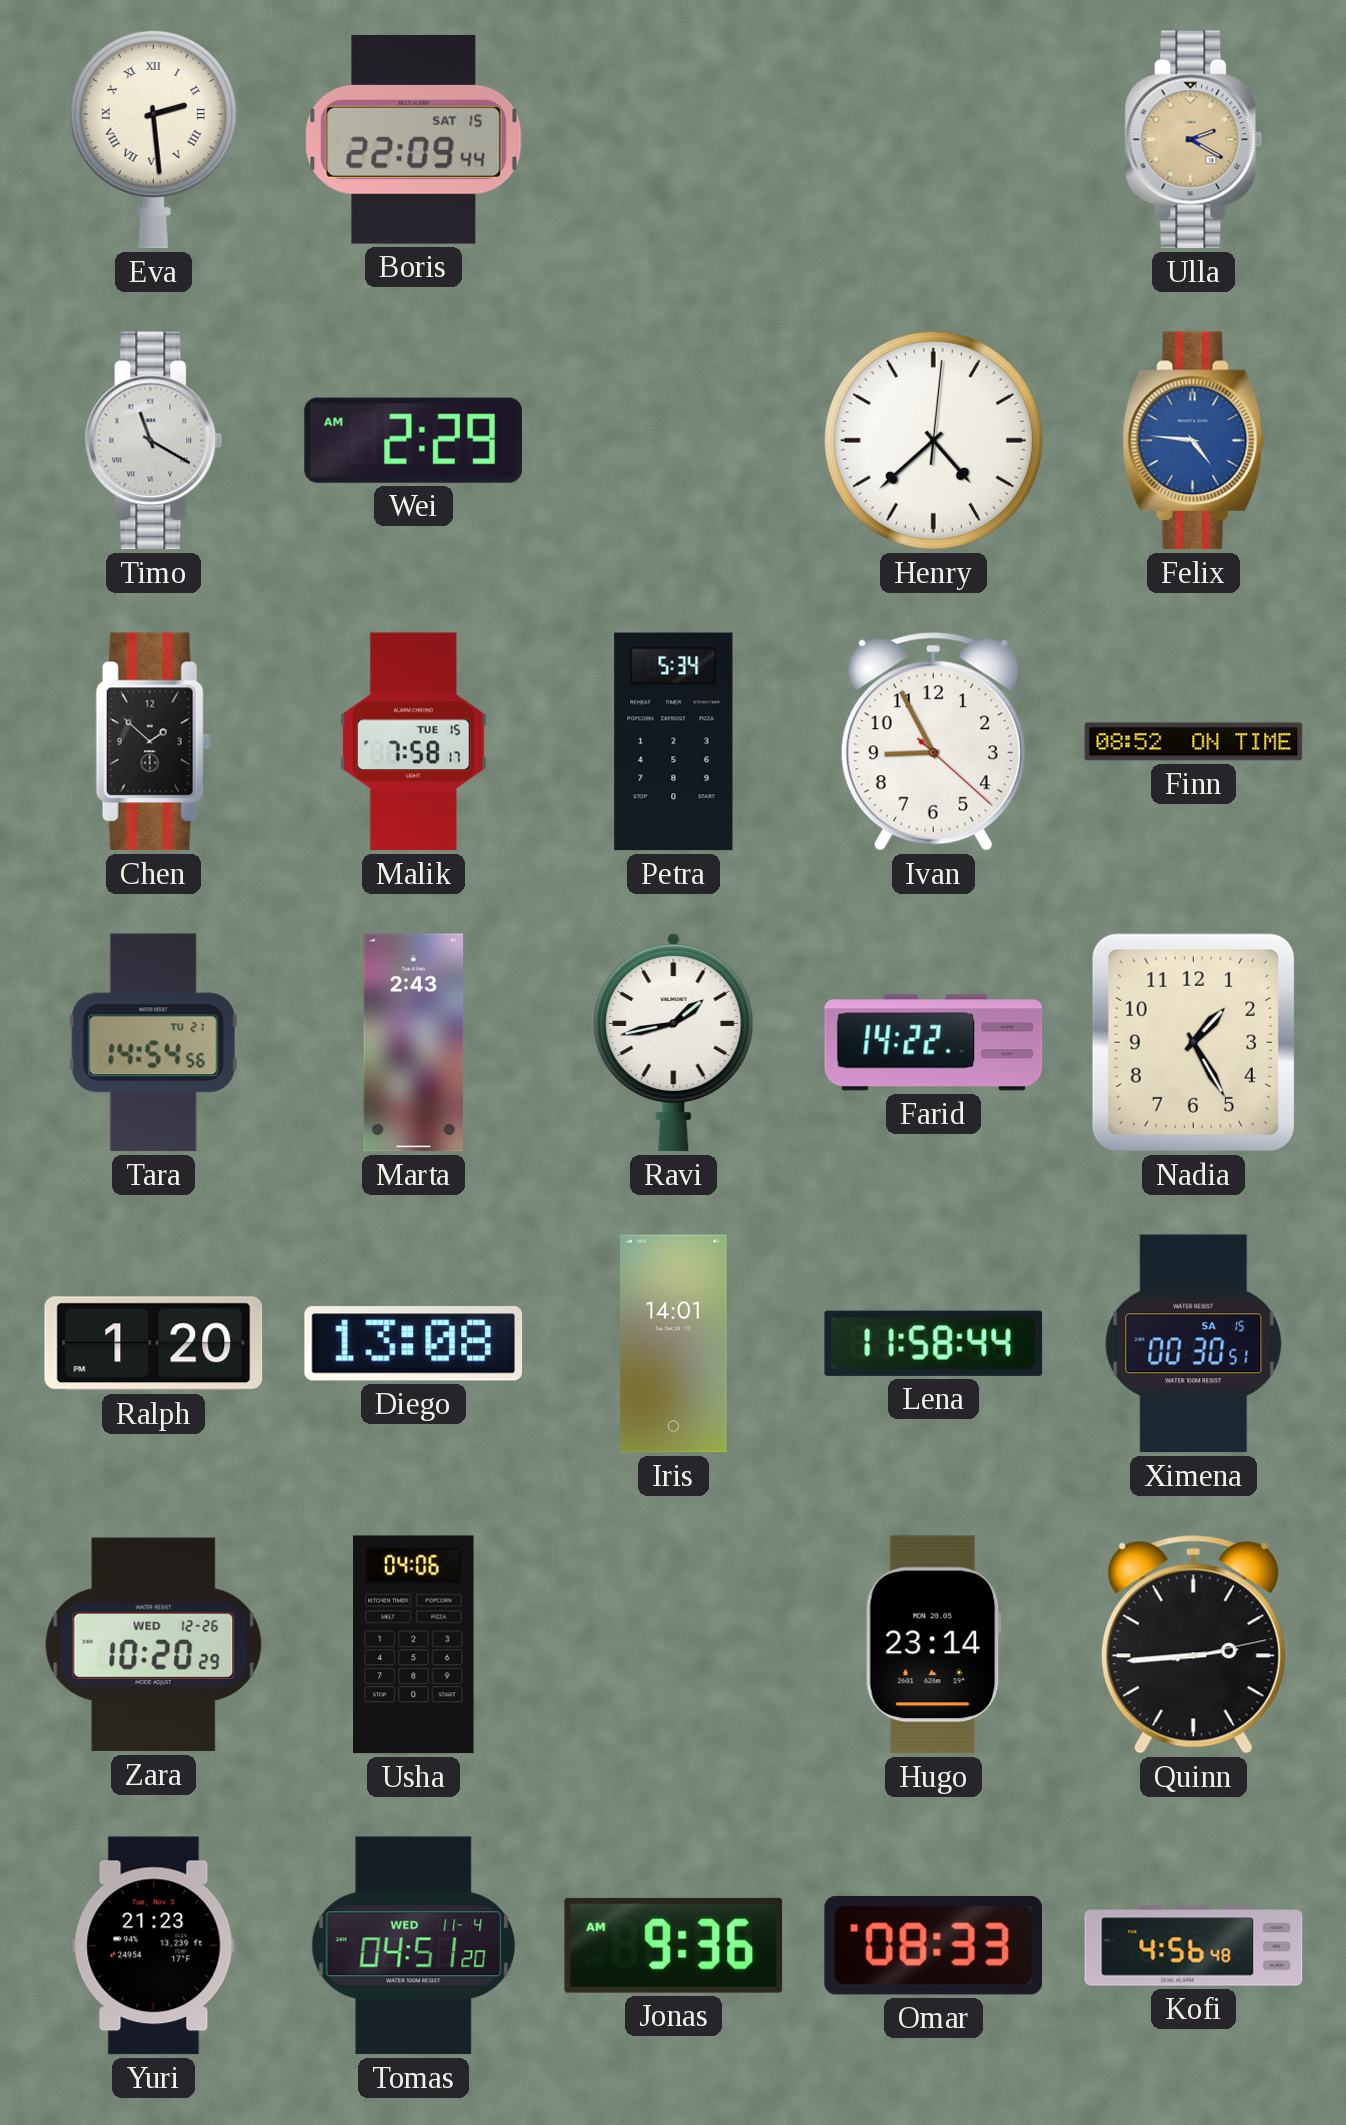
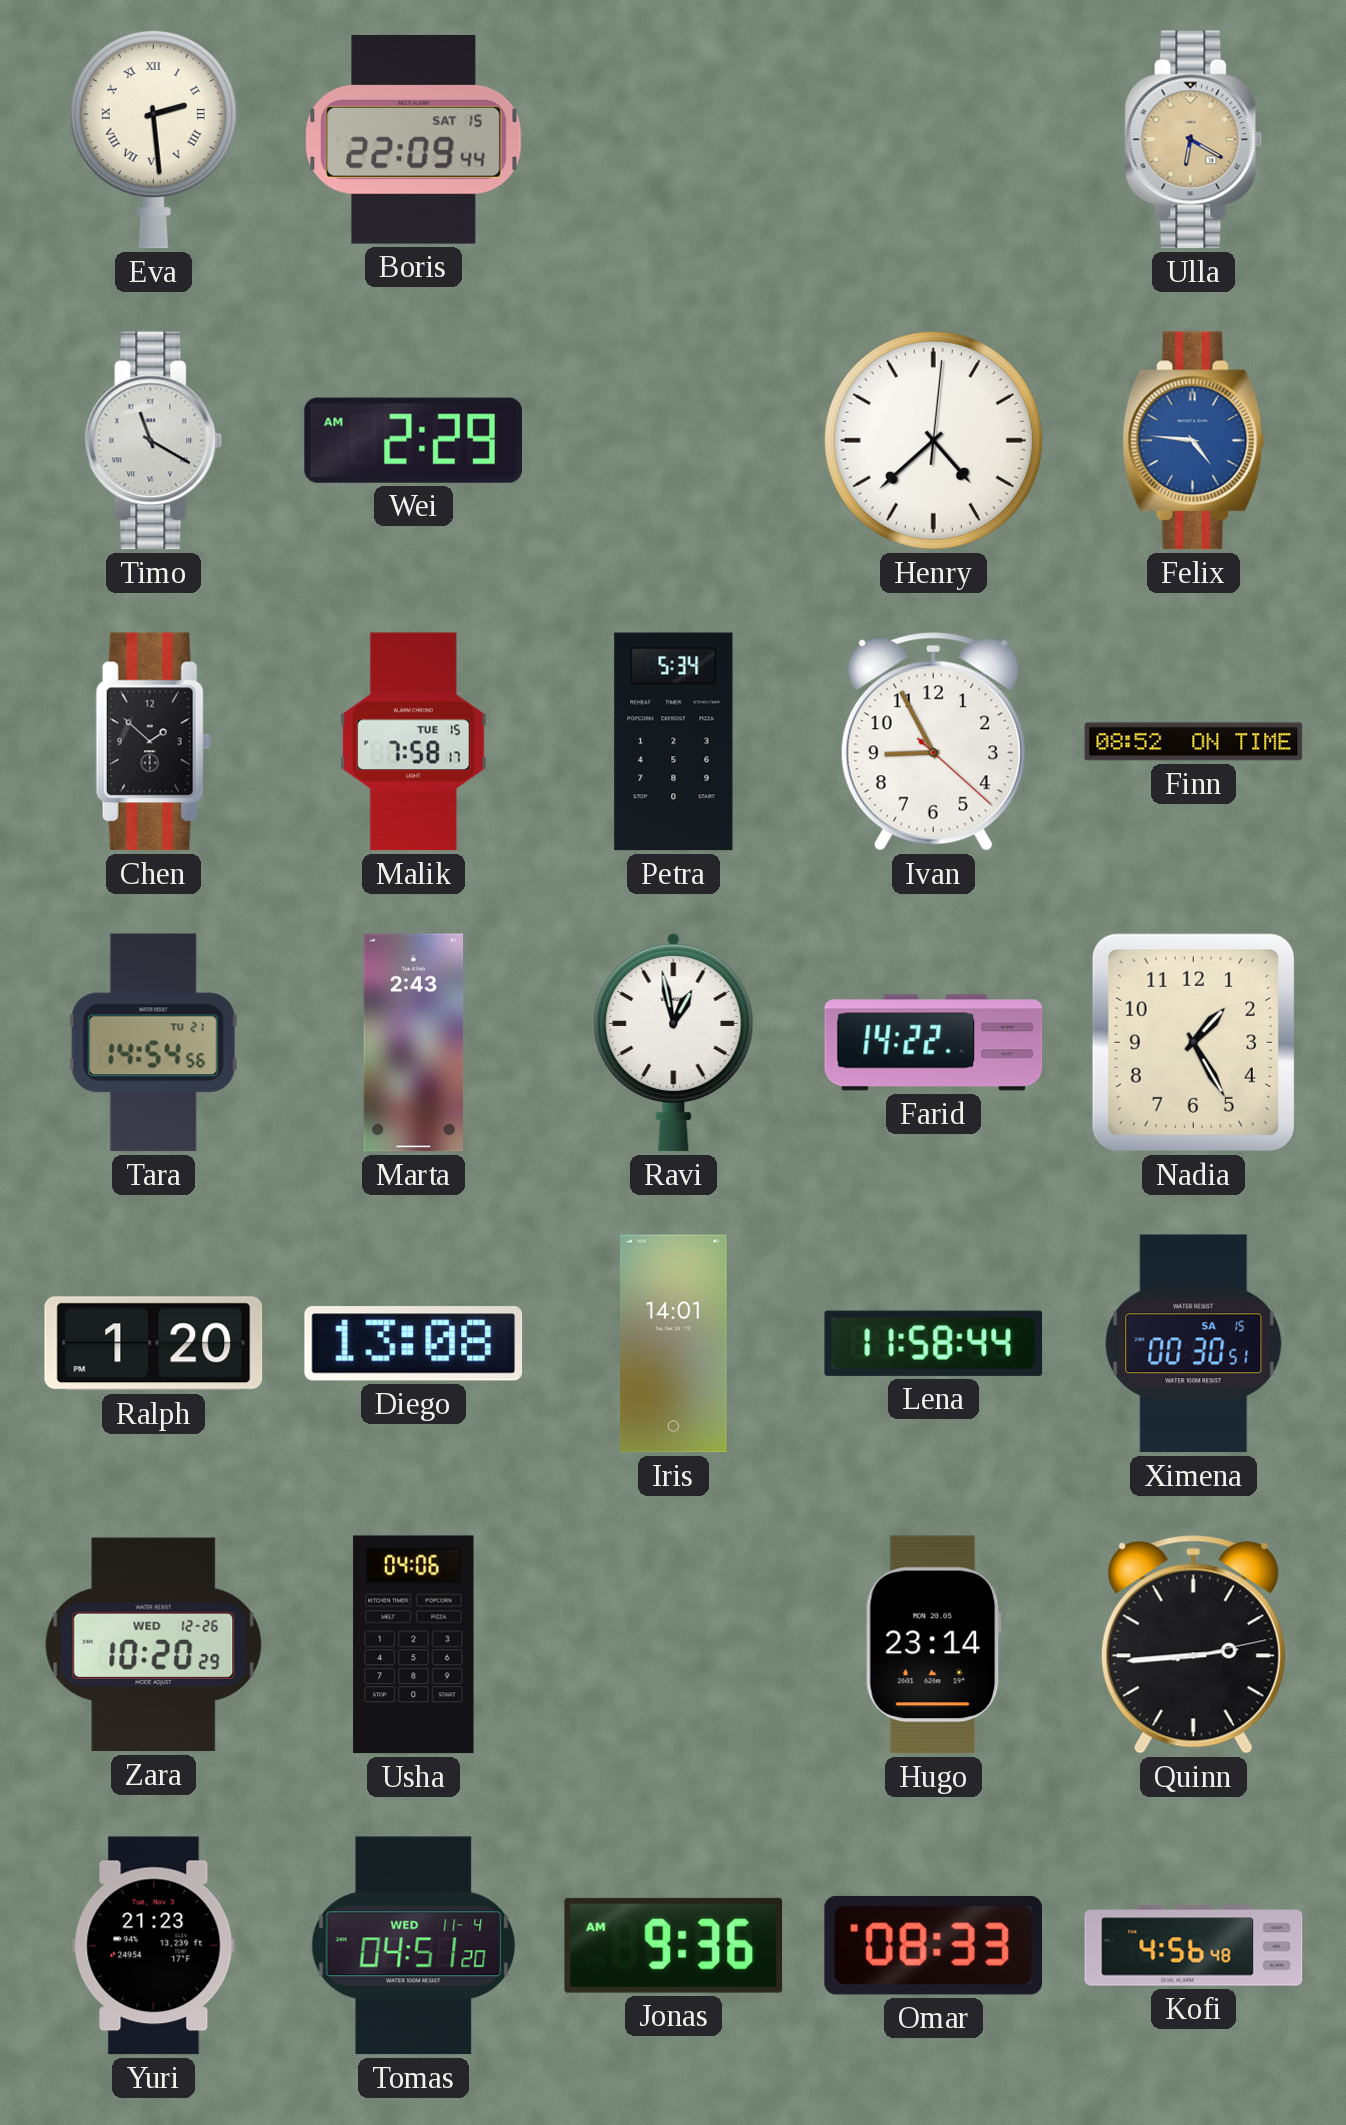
Ulla: 2:20 -> 6:20
Ravi: 1:43 -> 12:58
